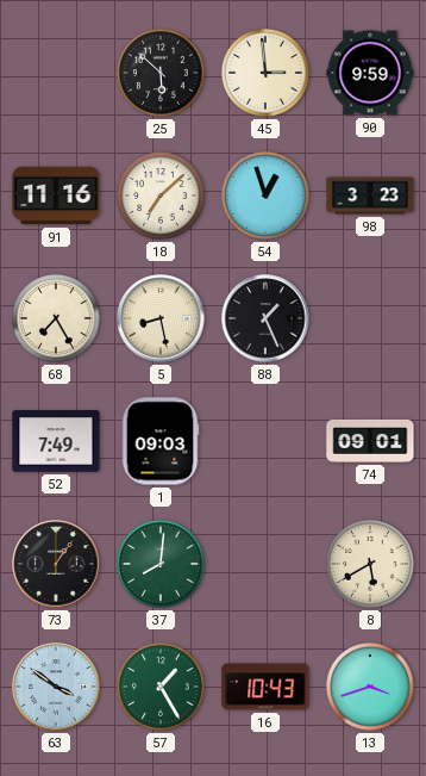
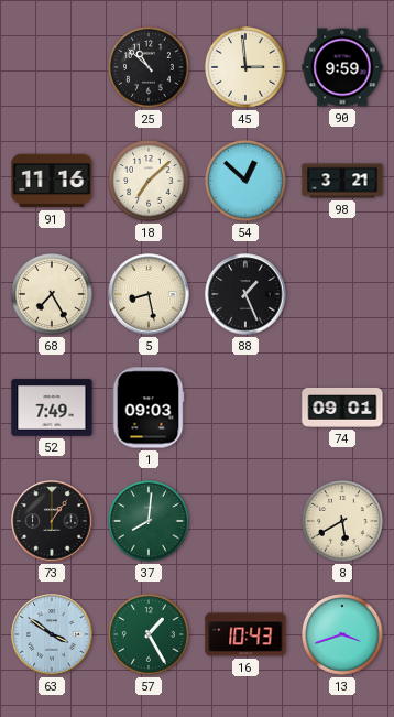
25: 5:52 -> 10:52
54: 12:57 -> 12:52
98: 3:23 -> 3:21
